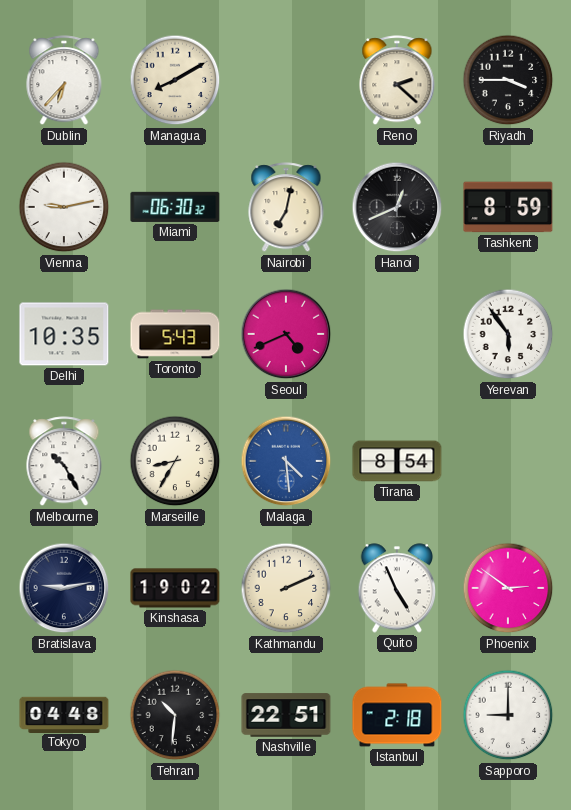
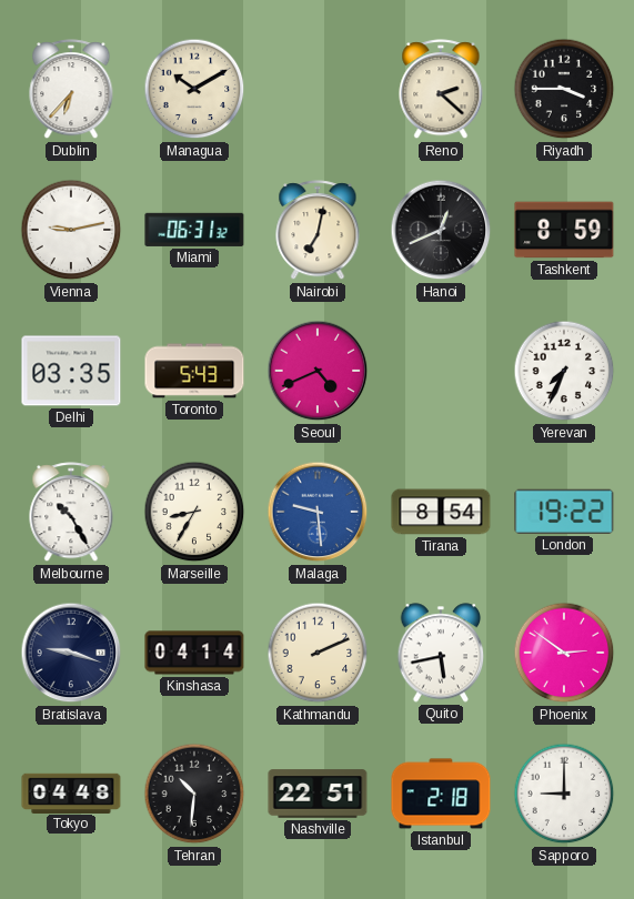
Managua: 8:10 -> 10:10
Miami: 06:30 -> 06:31
Delhi: 10:35 -> 03:35
Yerevan: 5:54 -> 7:34
Malaga: 4:29 -> 9:29
London: none -> 19:22
Bratislava: 9:13 -> 9:18
Kinshasa: 19:02 -> 04:14
Quito: 4:56 -> 5:43
